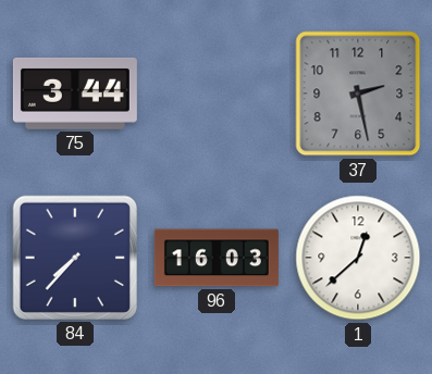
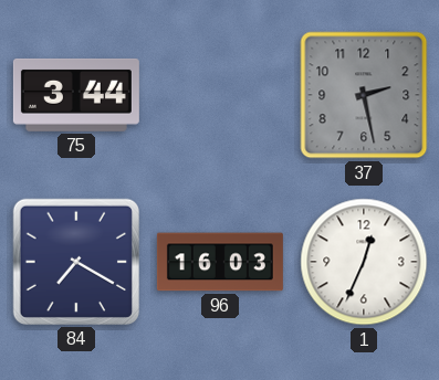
84: 7:37 -> 7:20
1: 12:38 -> 12:34
